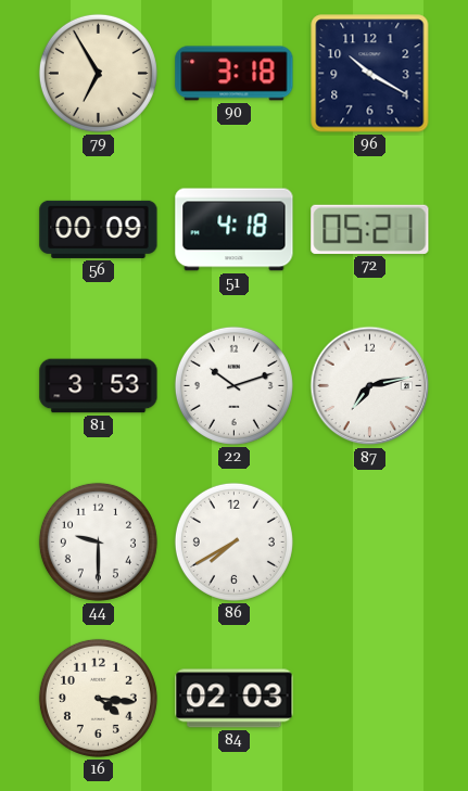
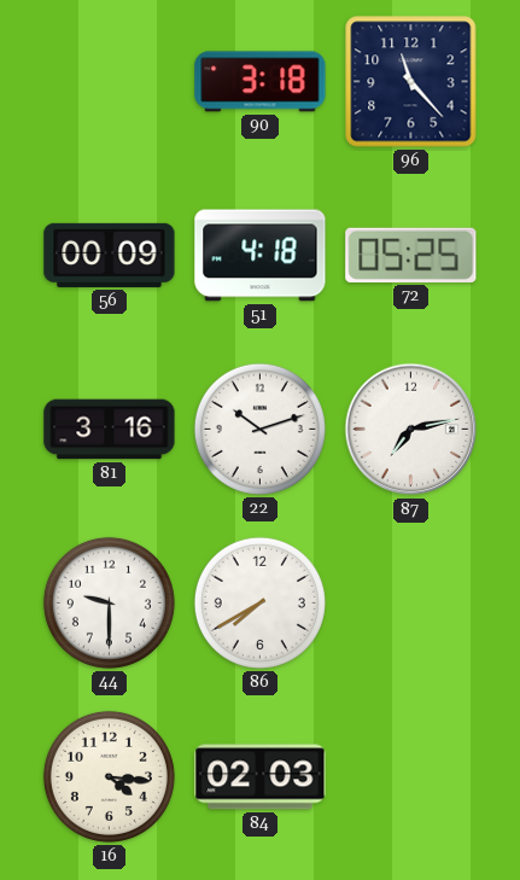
79: 6:55 -> none
96: 10:20 -> 11:23
72: 05:21 -> 05:25
81: 3:53 -> 3:16
